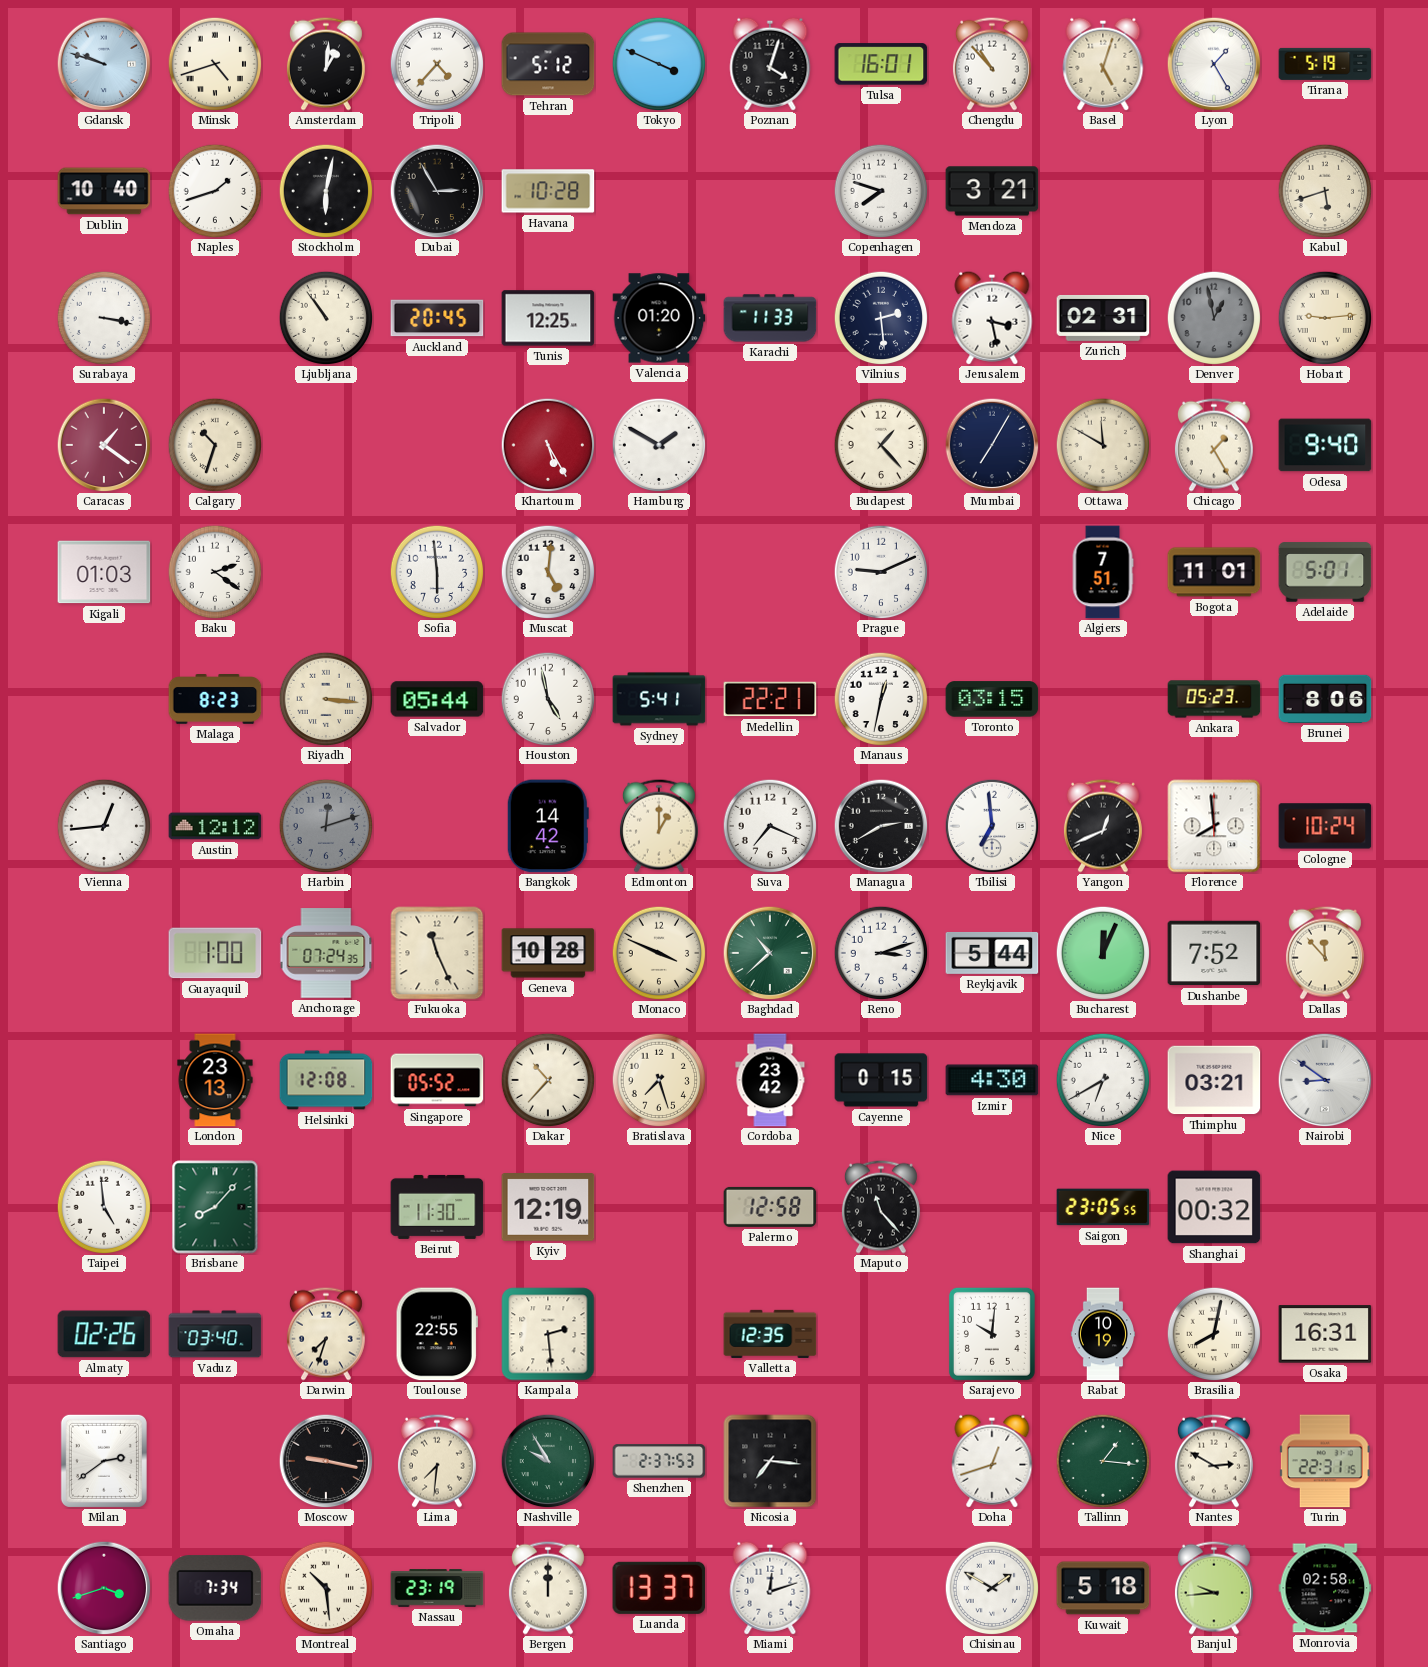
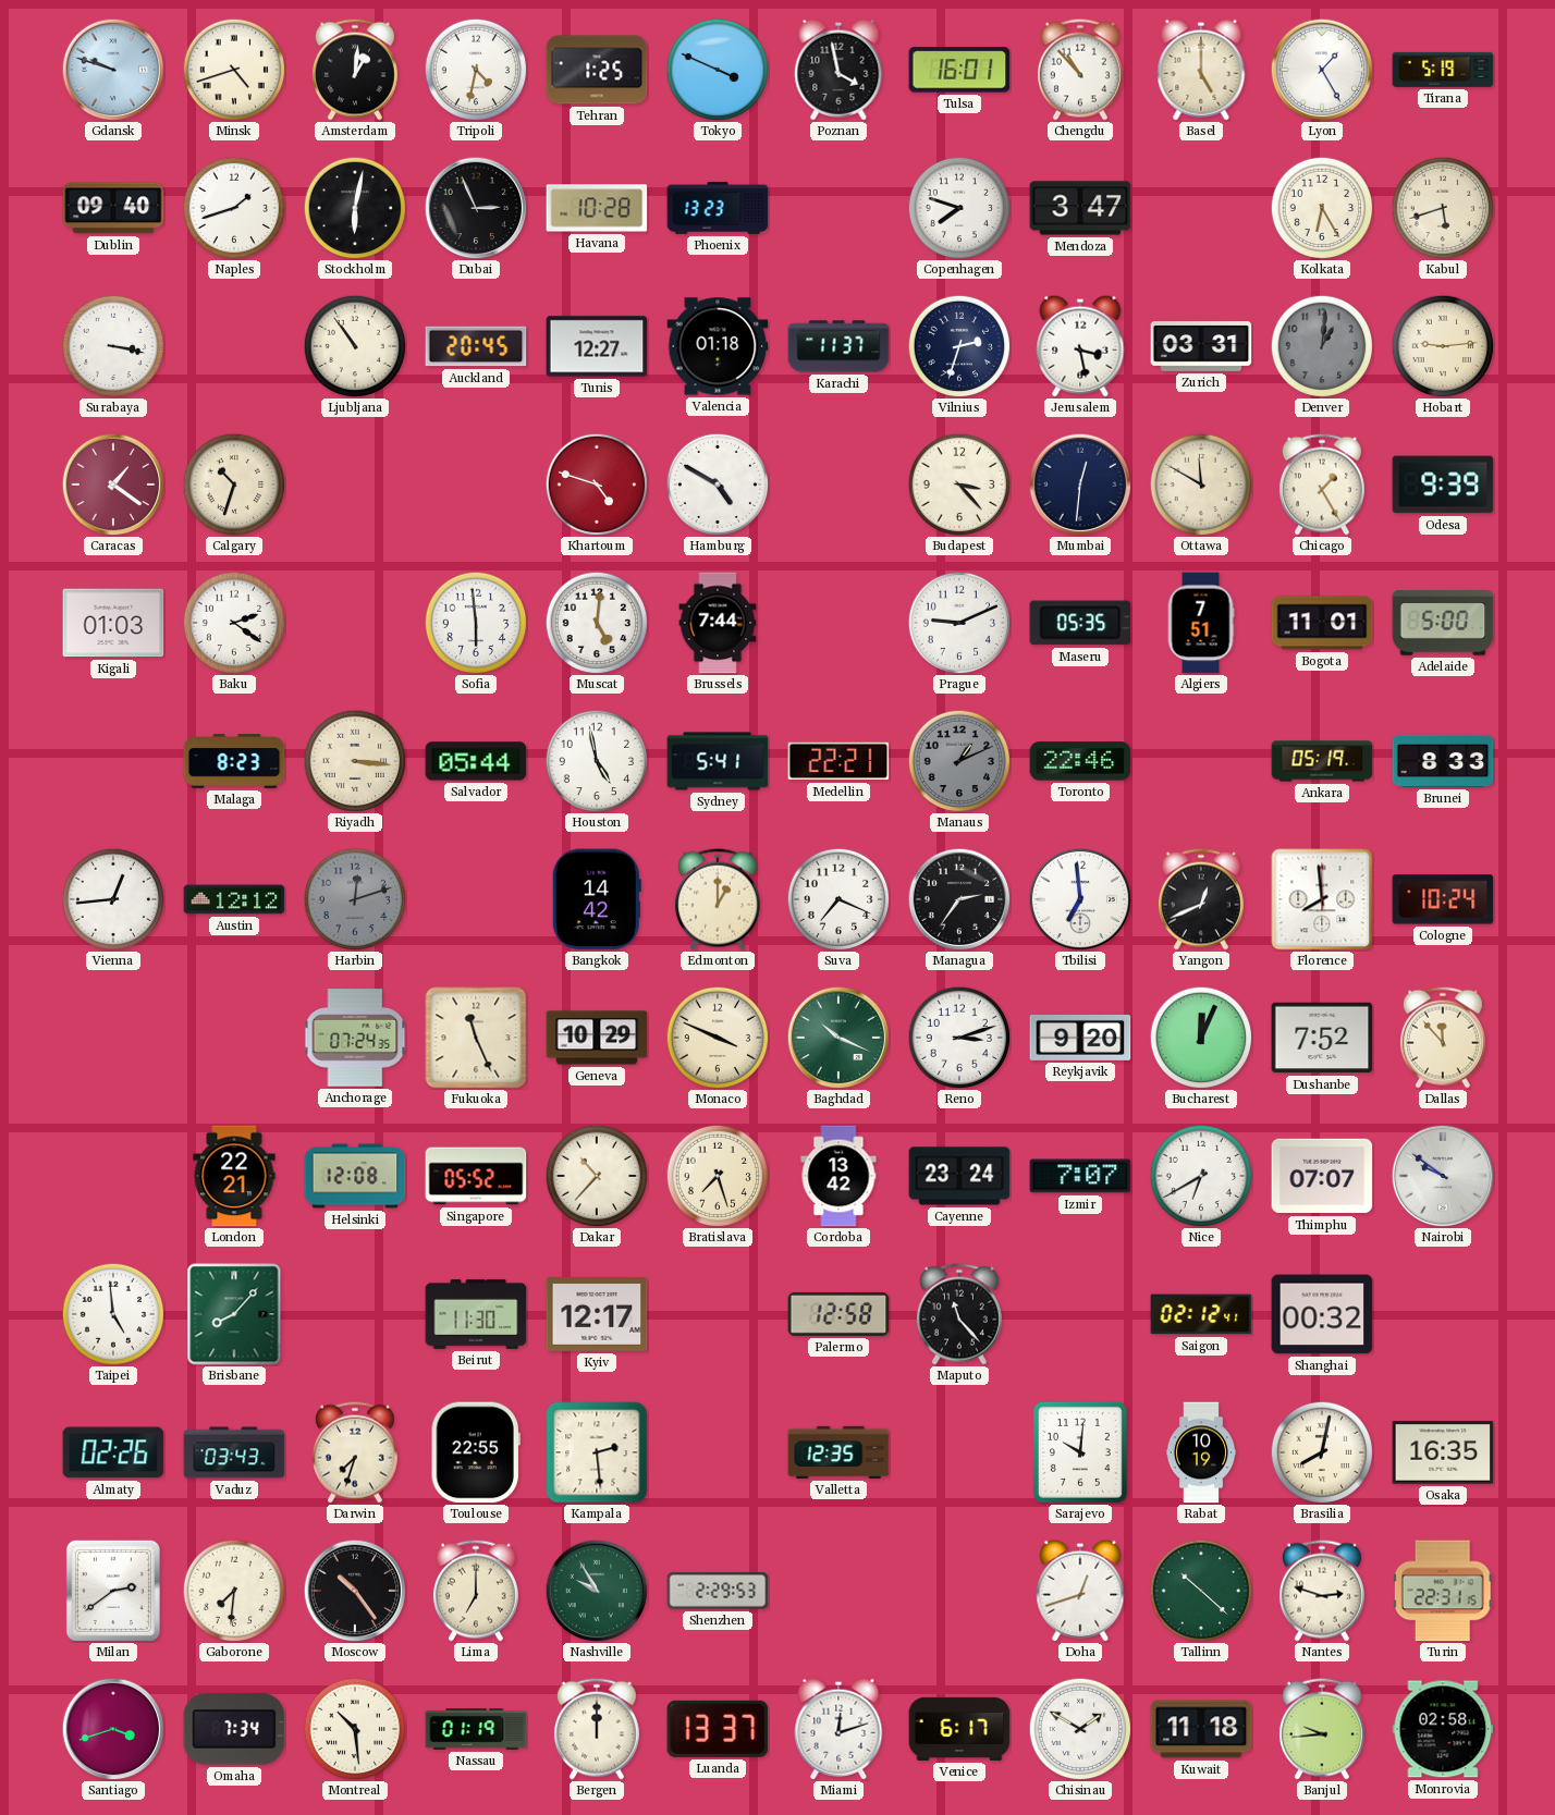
Tripoli: 4:37 -> 4:32
Tehran: 5:12 -> 1:25
Poznan: 4:03 -> 3:58
Basel: 5:03 -> 5:00
Dublin: 10:40 -> 09:40
Dubai: 2:55 -> 2:56
Phoenix: none -> 13:23
Mendoza: 3:21 -> 3:47
Kolkata: none -> 6:25
Tunis: 12:25 -> 12:27
Valencia: 01:20 -> 01:18
Karachi: 11:33 -> 11:37
Vilnius: 2:29 -> 2:33
Zurich: 02:31 -> 03:31
Denver: 12:58 -> 1:01
Khartoum: 5:25 -> 4:48
Hamburg: 1:50 -> 4:50
Budapest: 1:23 -> 3:23
Mumbai: 7:05 -> 12:31
Odesa: 9:40 -> 9:39
Brussels: none -> 7:44
Maseru: none -> 05:35
Adelaide: 5:01 -> 5:00
Manaus: 12:32 -> 1:11
Manaus dial: white -> grey
Toronto: 03:15 -> 22:46
Ankara: 05:23 -> 05:19
Brunei: 8:06 -> 8:33
Managua: 2:40 -> 2:36
Guayaquil: 1:00 -> none
Geneva: 10:28 -> 10:29
Baghdad: 10:38 -> 10:19
Reykjavik: 5:44 -> 9:20
London: 23:13 -> 22:21
Cordoba: 23:42 -> 13:42
Cayenne: 0:15 -> 23:24
Izmir: 4:30 -> 7:07
Thimphu: 03:21 -> 07:07
Nairobi: 8:51 -> 9:51
Kyiv: 12:19 -> 12:17
Saigon: 23:05 -> 02:12
Vaduz: 03:40 -> 03:43
Osaka: 16:31 -> 16:35
Gaborone: none -> 7:31
Moscow: 9:17 -> 10:24
Lima: 7:31 -> 7:00
Shenzhen: 2:37 -> 2:29
Nicosia: 7:16 -> none
Tallinn: 1:16 -> 10:22
Nantes: 2:50 -> 2:48
Nassau: 23:19 -> 01:19
Venice: none -> 6:17
Kuwait: 5:18 -> 11:18
